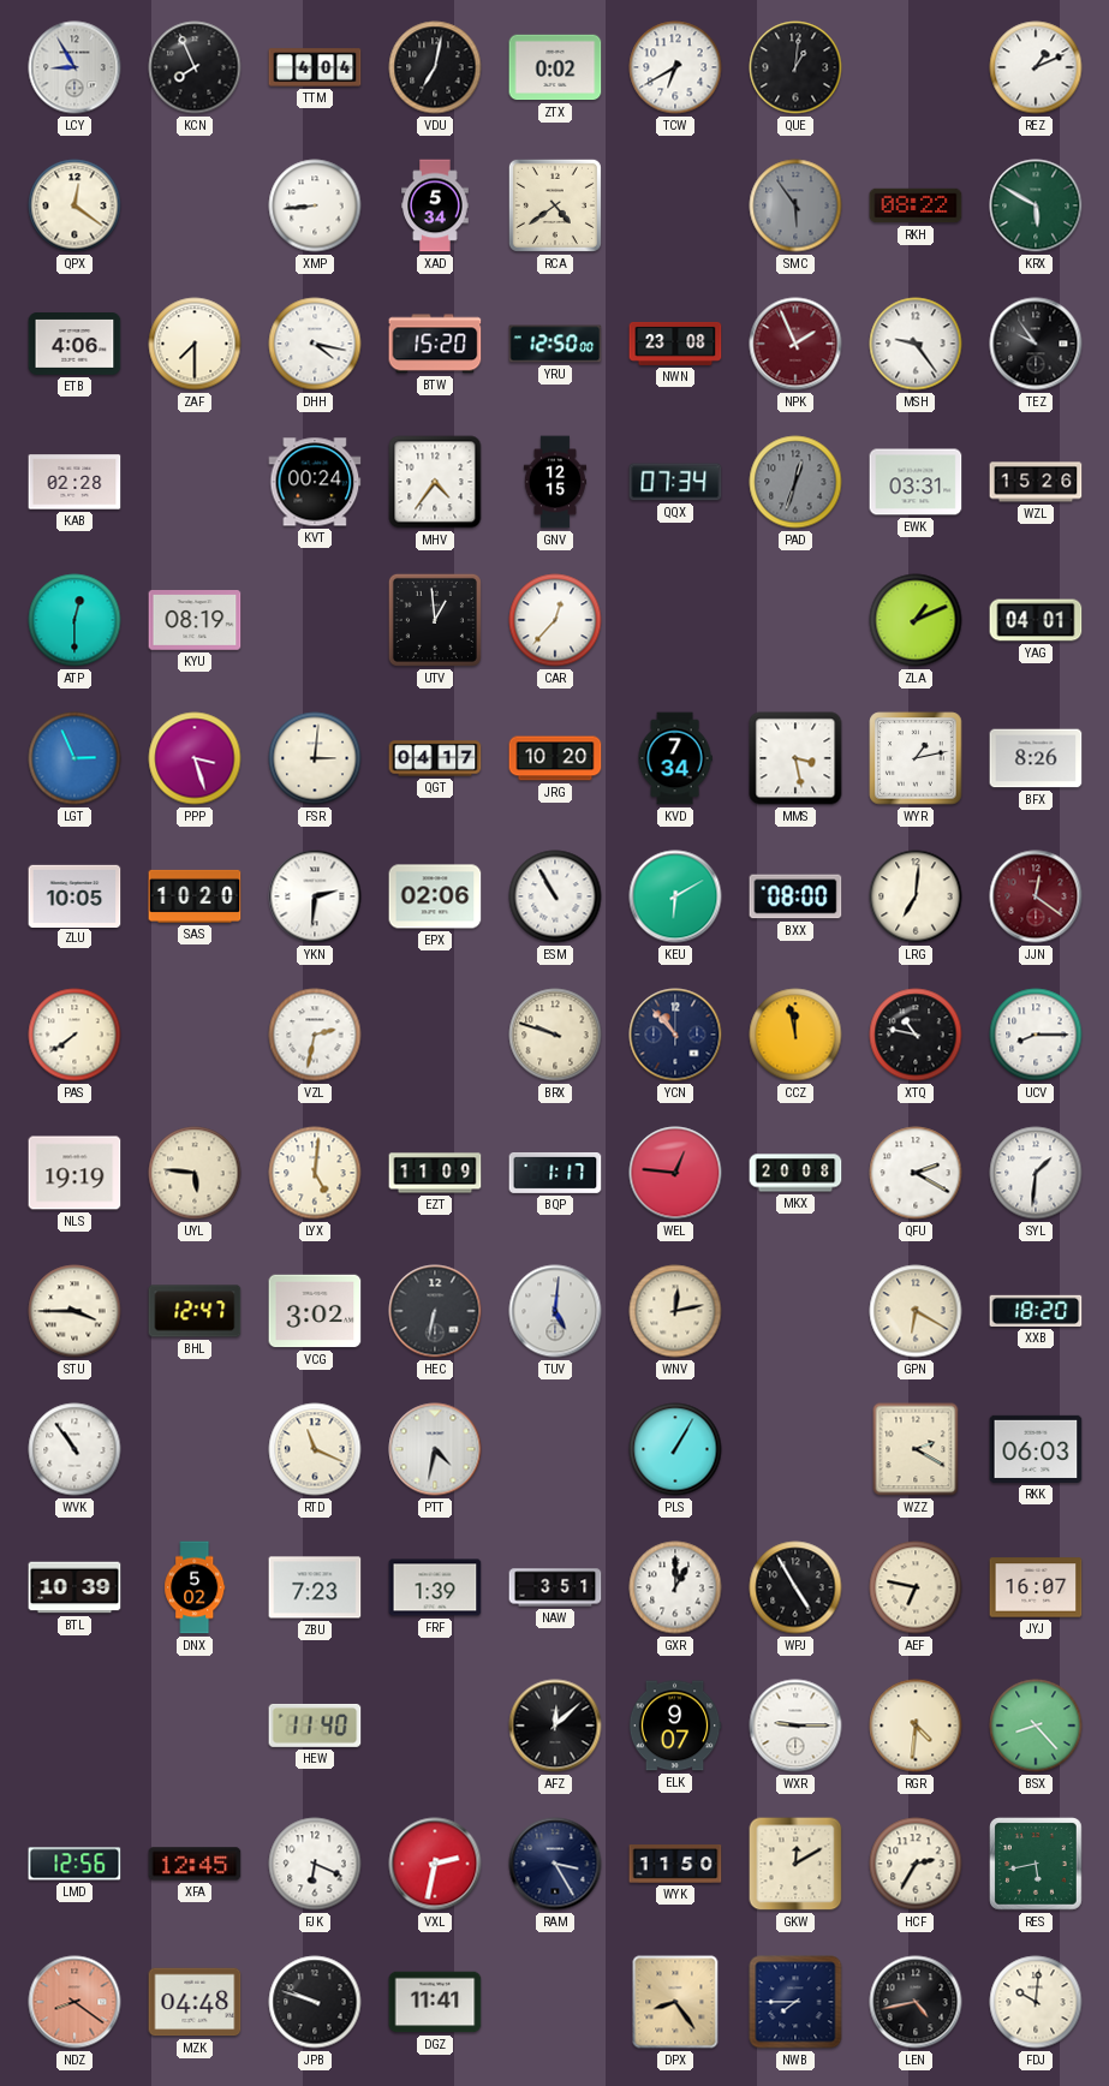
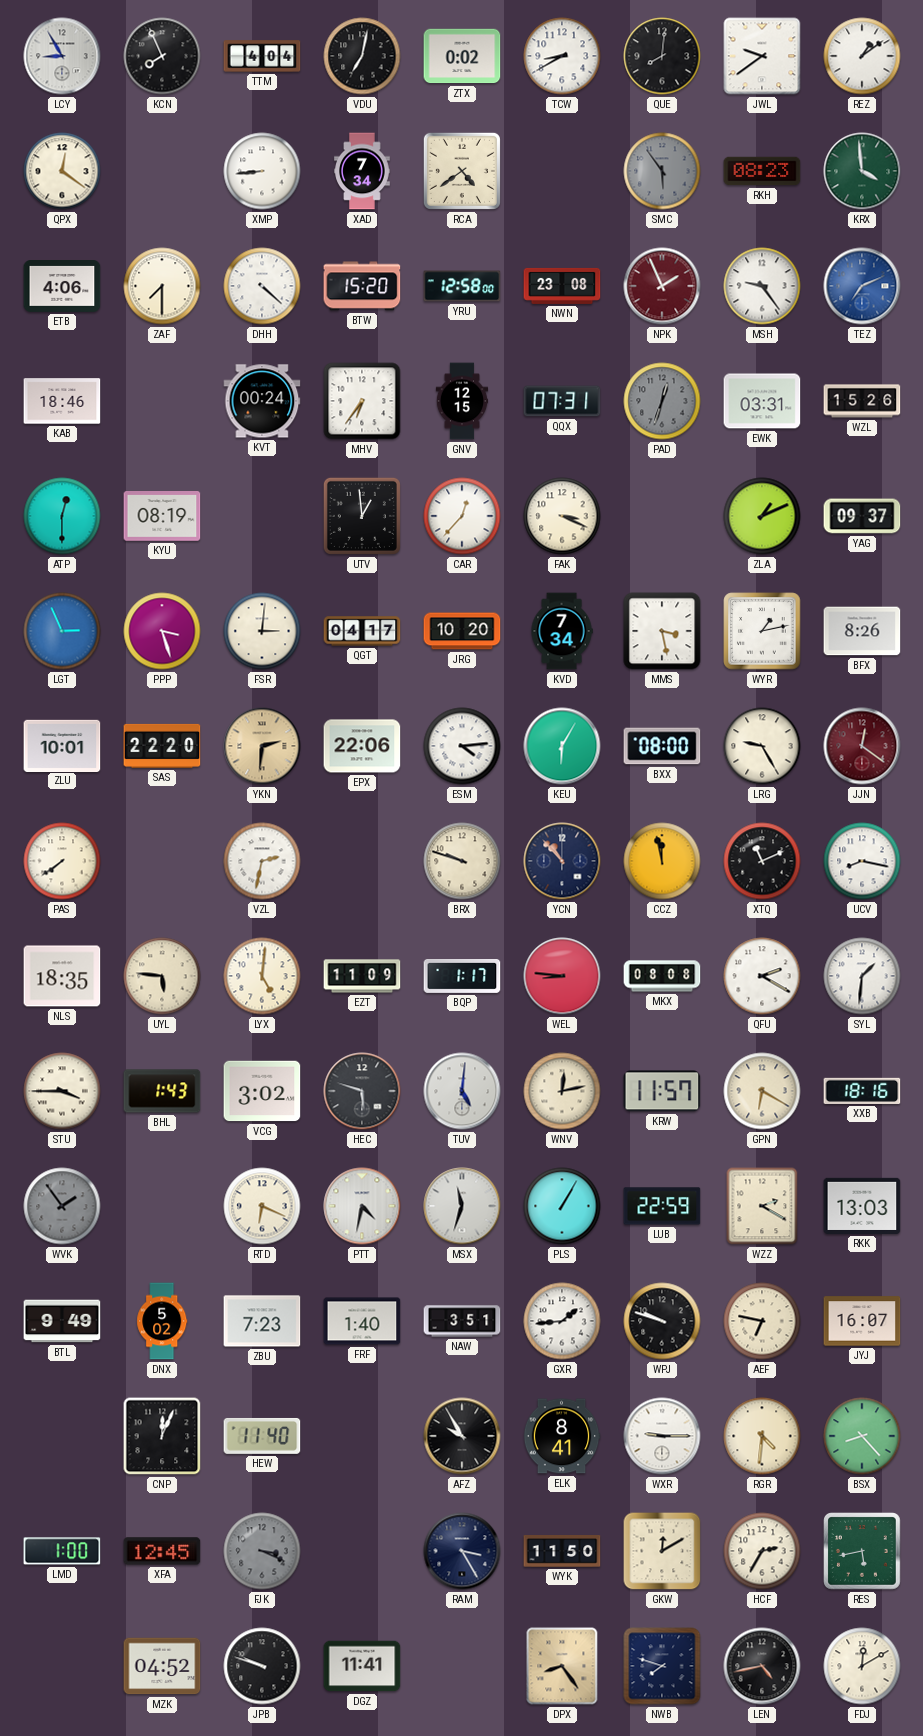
TCW: 6:40 -> 8:40
QUE: 1:01 -> 8:01
JWL: none -> 9:39
REZ: 1:11 -> 1:09
XAD: 5:34 -> 7:34
RKH: 08:22 -> 08:23
KRX: 5:50 -> 3:59
DHH: 4:17 -> 4:22
YRU: 12:50 -> 12:58
TEZ: 9:54 -> 7:11
TEZ dial: black -> blue
KAB: 02:28 -> 18:46
MHV: 4:36 -> 6:36
QQX: 07:34 -> 07:31
FAK: none -> 3:19
YAG: 04:01 -> 09:37
ZLU: 10:05 -> 10:01
SAS: 10:20 -> 22:20
YKN dial: white -> champagne
EPX: 02:06 -> 22:06
ESM: 10:55 -> 4:14
KEU: 6:10 -> 6:05
LRG: 7:01 -> 9:25
XTQ: 10:47 -> 11:11
UCV: 8:15 -> 8:17
NLS: 19:19 -> 18:35
WEL: 12:46 -> 8:46
MKX: 20:08 -> 08:08
BHL: 12:47 -> 1:43
HEC: 6:32 -> 5:48
KRW: none -> 11:57
XXB: 18:20 -> 18:16
WVK: 10:54 -> 1:54
WVK dial: white -> grey
RTD: 11:19 -> 6:19
MSX: none -> 11:33
LUB: none -> 22:59
RKK: 06:03 -> 13:03
BTL: 10:39 -> 9:49
FRF: 1:39 -> 1:40
GXR: 1:00 -> 1:44
WPJ: 4:55 -> 9:48
CNP: none -> 12:04
AFZ: 12:08 -> 9:55
ELK: 9:07 -> 8:41
LMD: 12:56 -> 1:00
FJK: 6:19 -> 3:19
FJK dial: white -> grey
VXL: 2:32 -> none
NDZ: 8:21 -> none
MZK: 04:48 -> 04:52
NWB: 7:45 -> 7:48
FDJ: 10:01 -> 12:10
